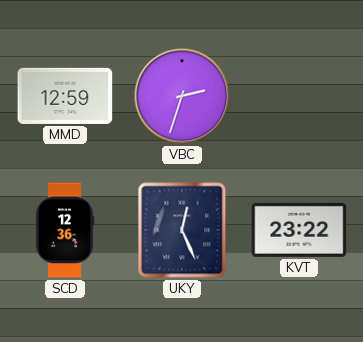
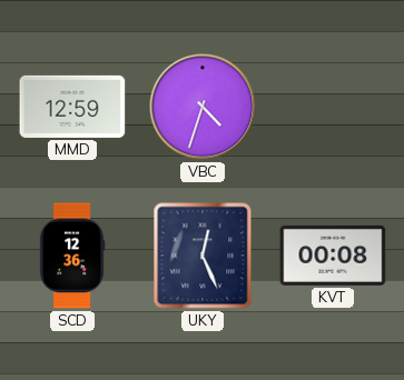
VBC: 2:33 -> 4:33
KVT: 23:22 -> 00:08
